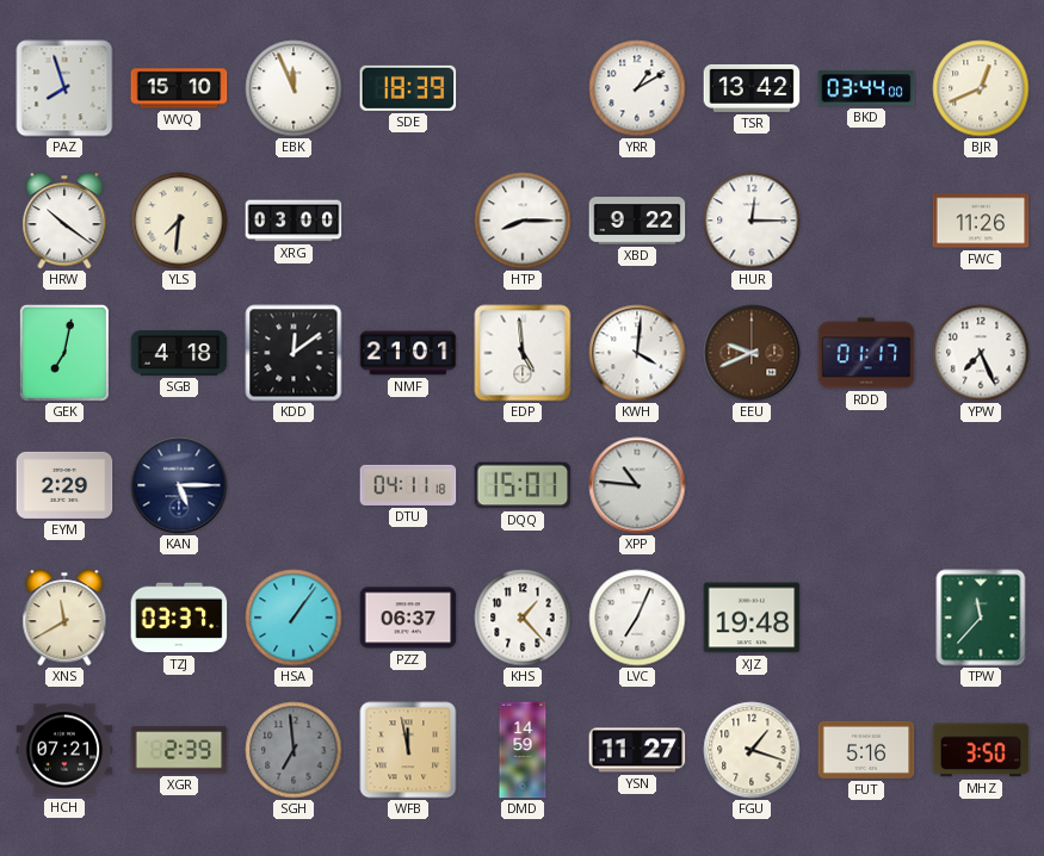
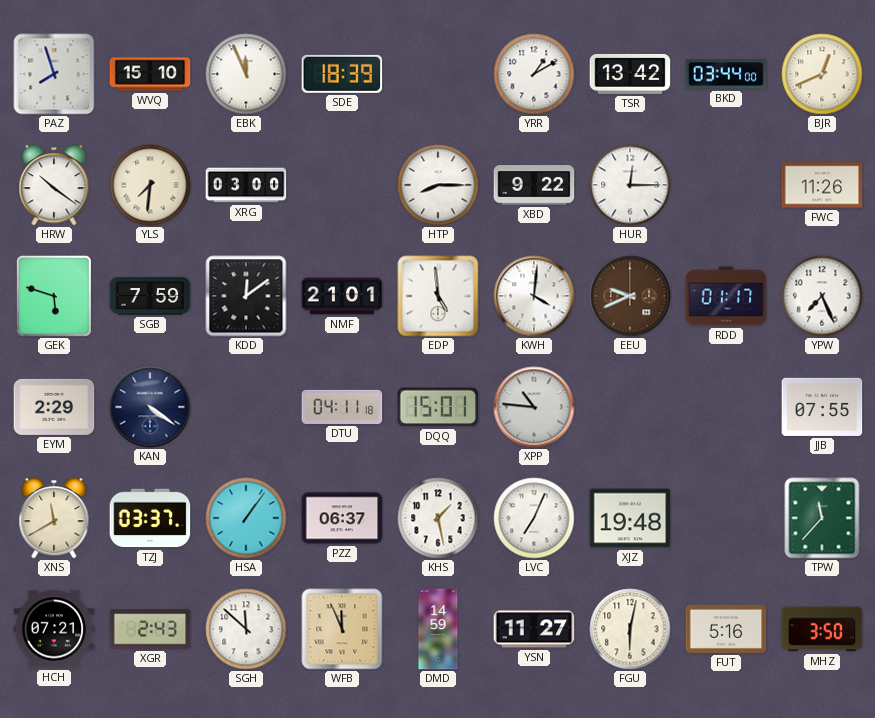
GEK: 7:02 -> 5:48
SGB: 4:18 -> 7:59
KAN: 5:15 -> 4:21
JJB: none -> 07:55
KHS: 1:23 -> 1:28
XGR: 2:39 -> 2:43
SGH: 6:59 -> 11:52
SGH dial: grey -> white
WFB: 11:58 -> 11:56
FGU: 1:18 -> 6:02
